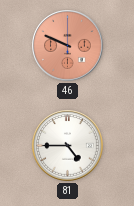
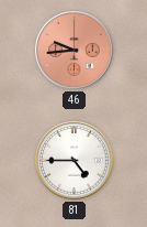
46: 9:49 -> 9:44
